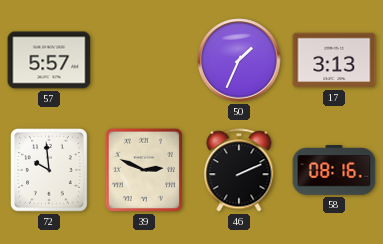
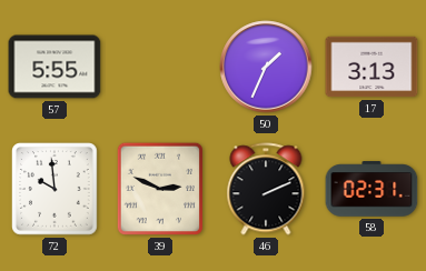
57: 5:57 -> 5:55
58: 08:16 -> 02:31
